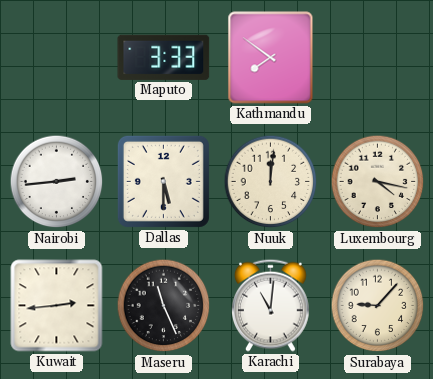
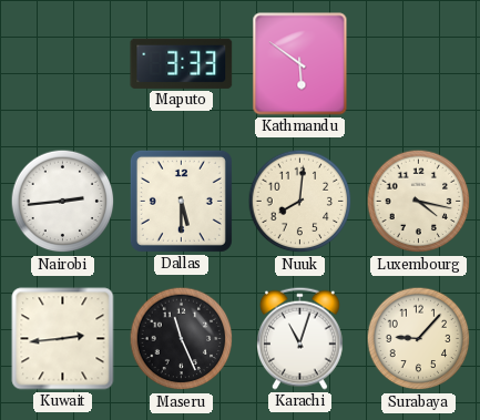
Kathmandu: 7:51 -> 5:51
Nuuk: 12:01 -> 8:01
Karachi: 11:01 -> 11:03
